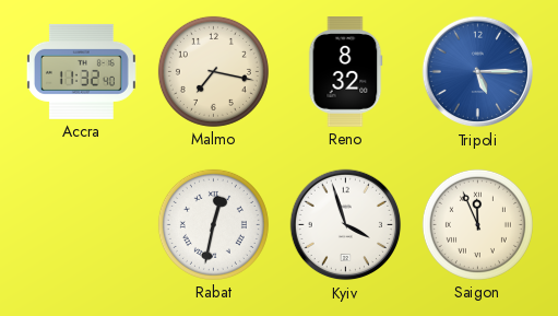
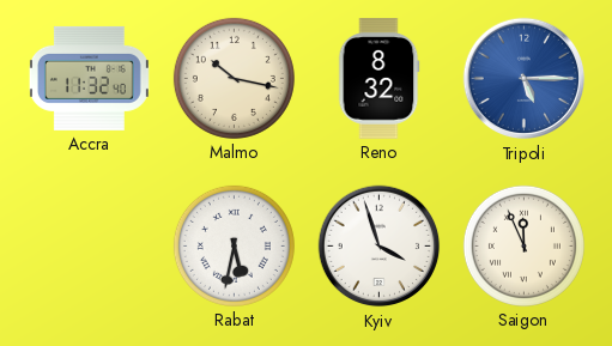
Malmo: 7:17 -> 10:17
Rabat: 12:32 -> 5:32
